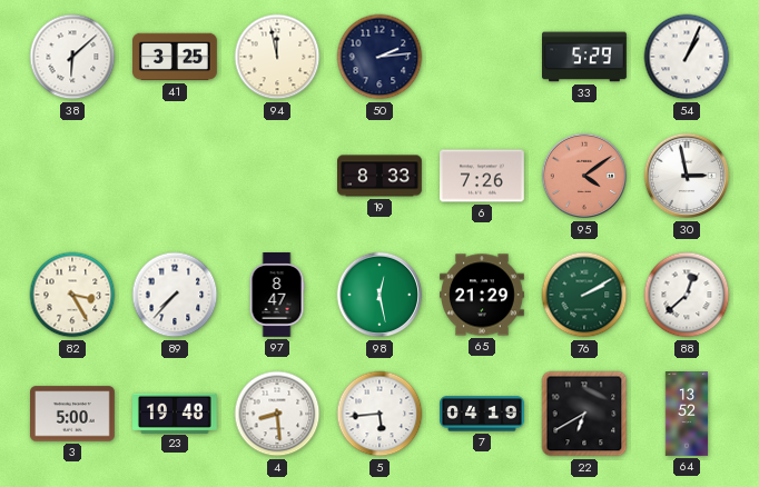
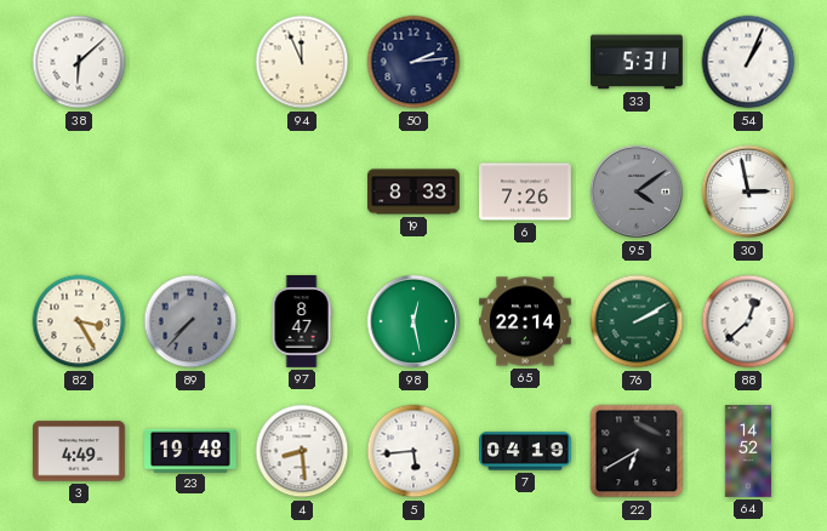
41: 3:25 -> none
94: 11:58 -> 11:56
33: 5:29 -> 5:31
95 dial: salmon -> grey
89 dial: white -> grey
65: 21:29 -> 22:14
3: 5:00 -> 4:49
64: 13:52 -> 14:52
